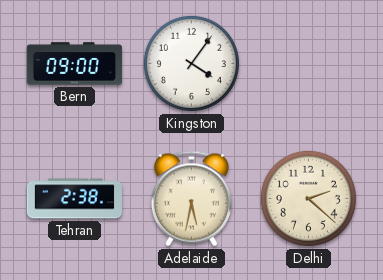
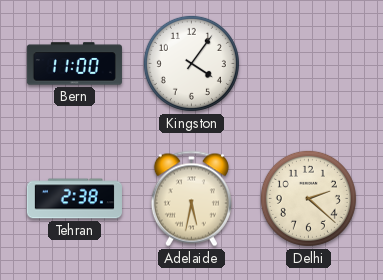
Bern: 09:00 -> 11:00
